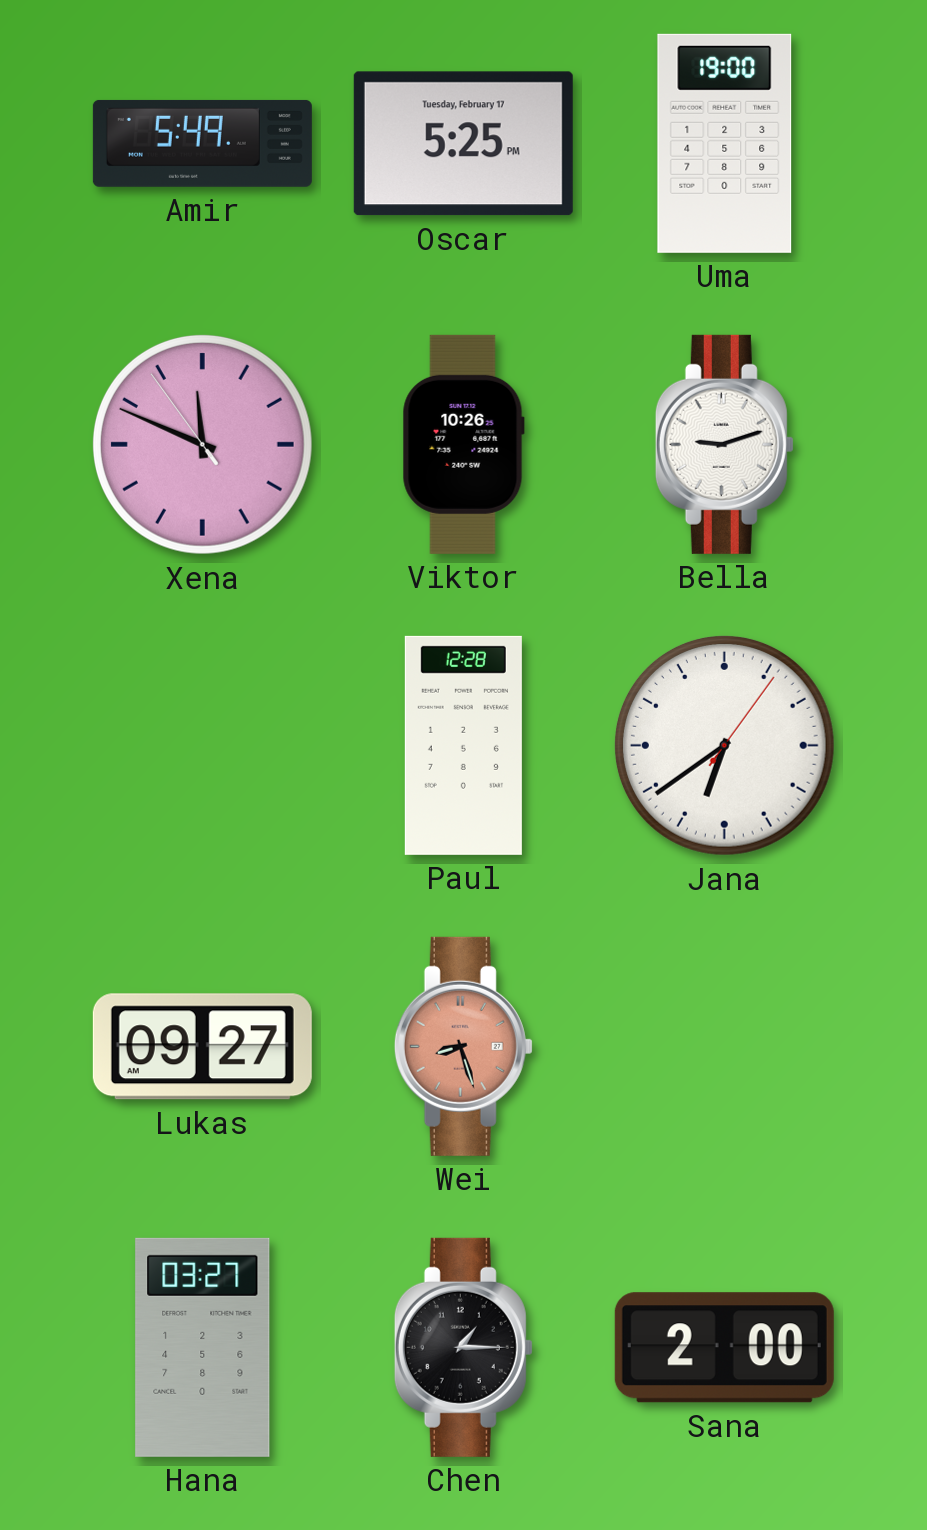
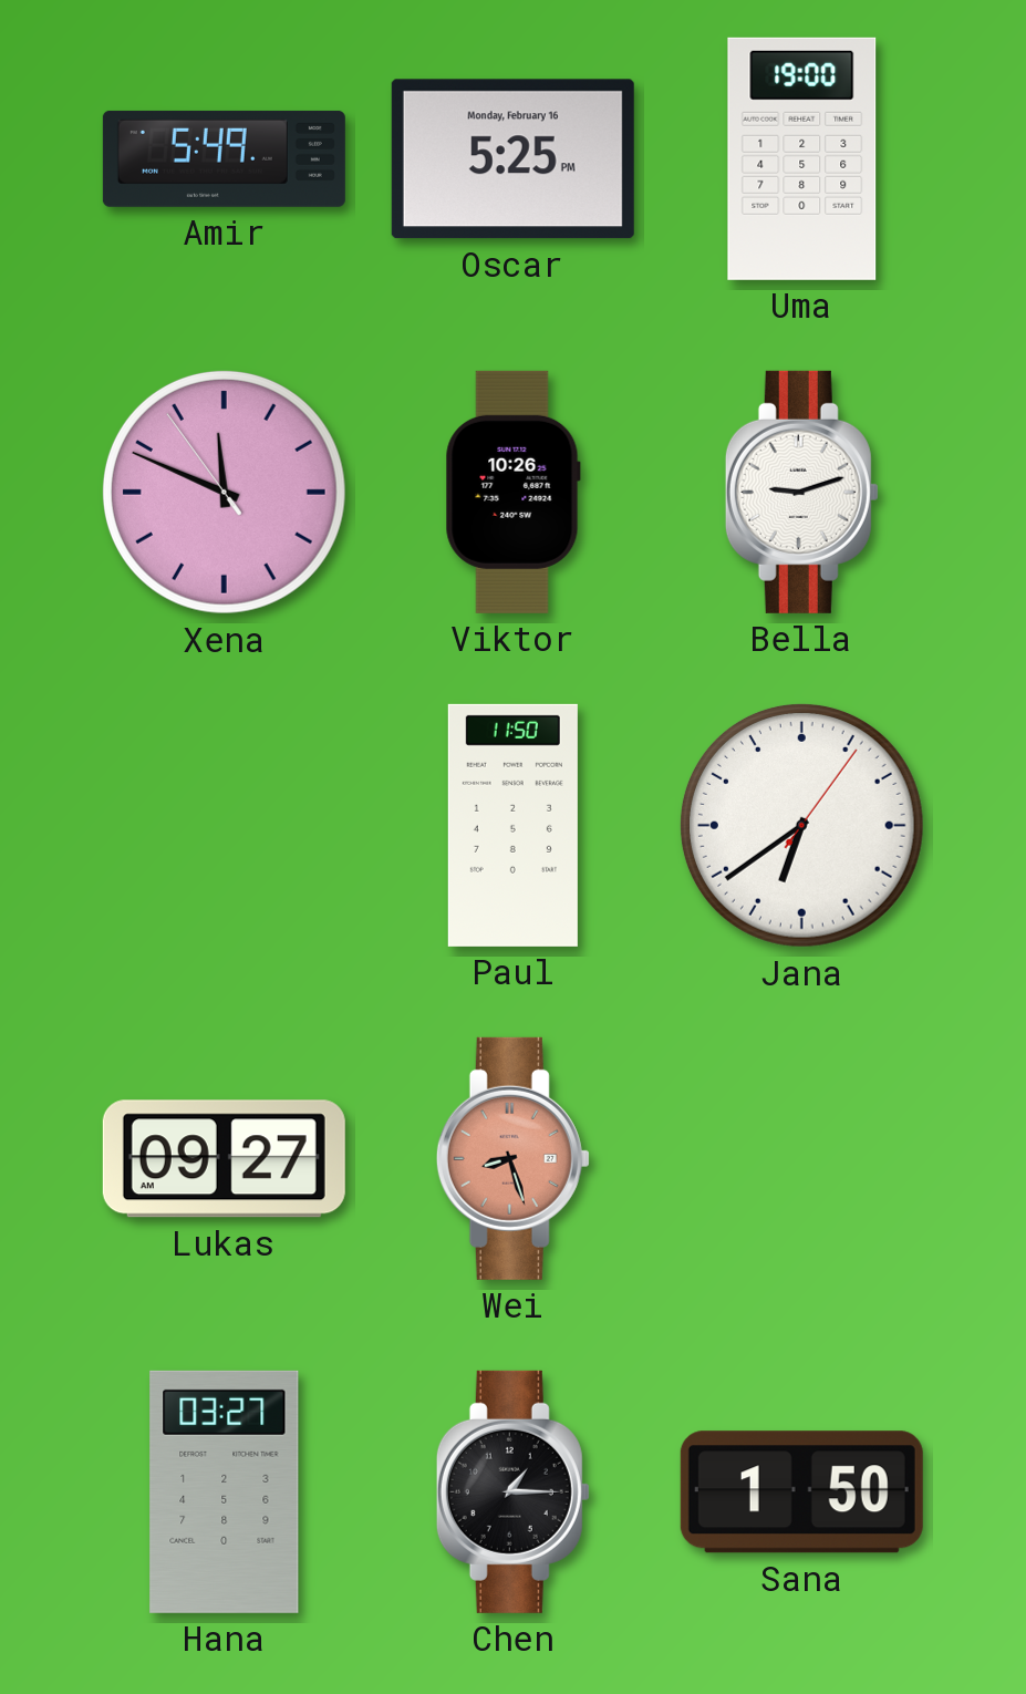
Oscar date: Tuesday, February 17 -> Monday, February 16
Paul: 12:28 -> 11:50
Sana: 2:00 -> 1:50
